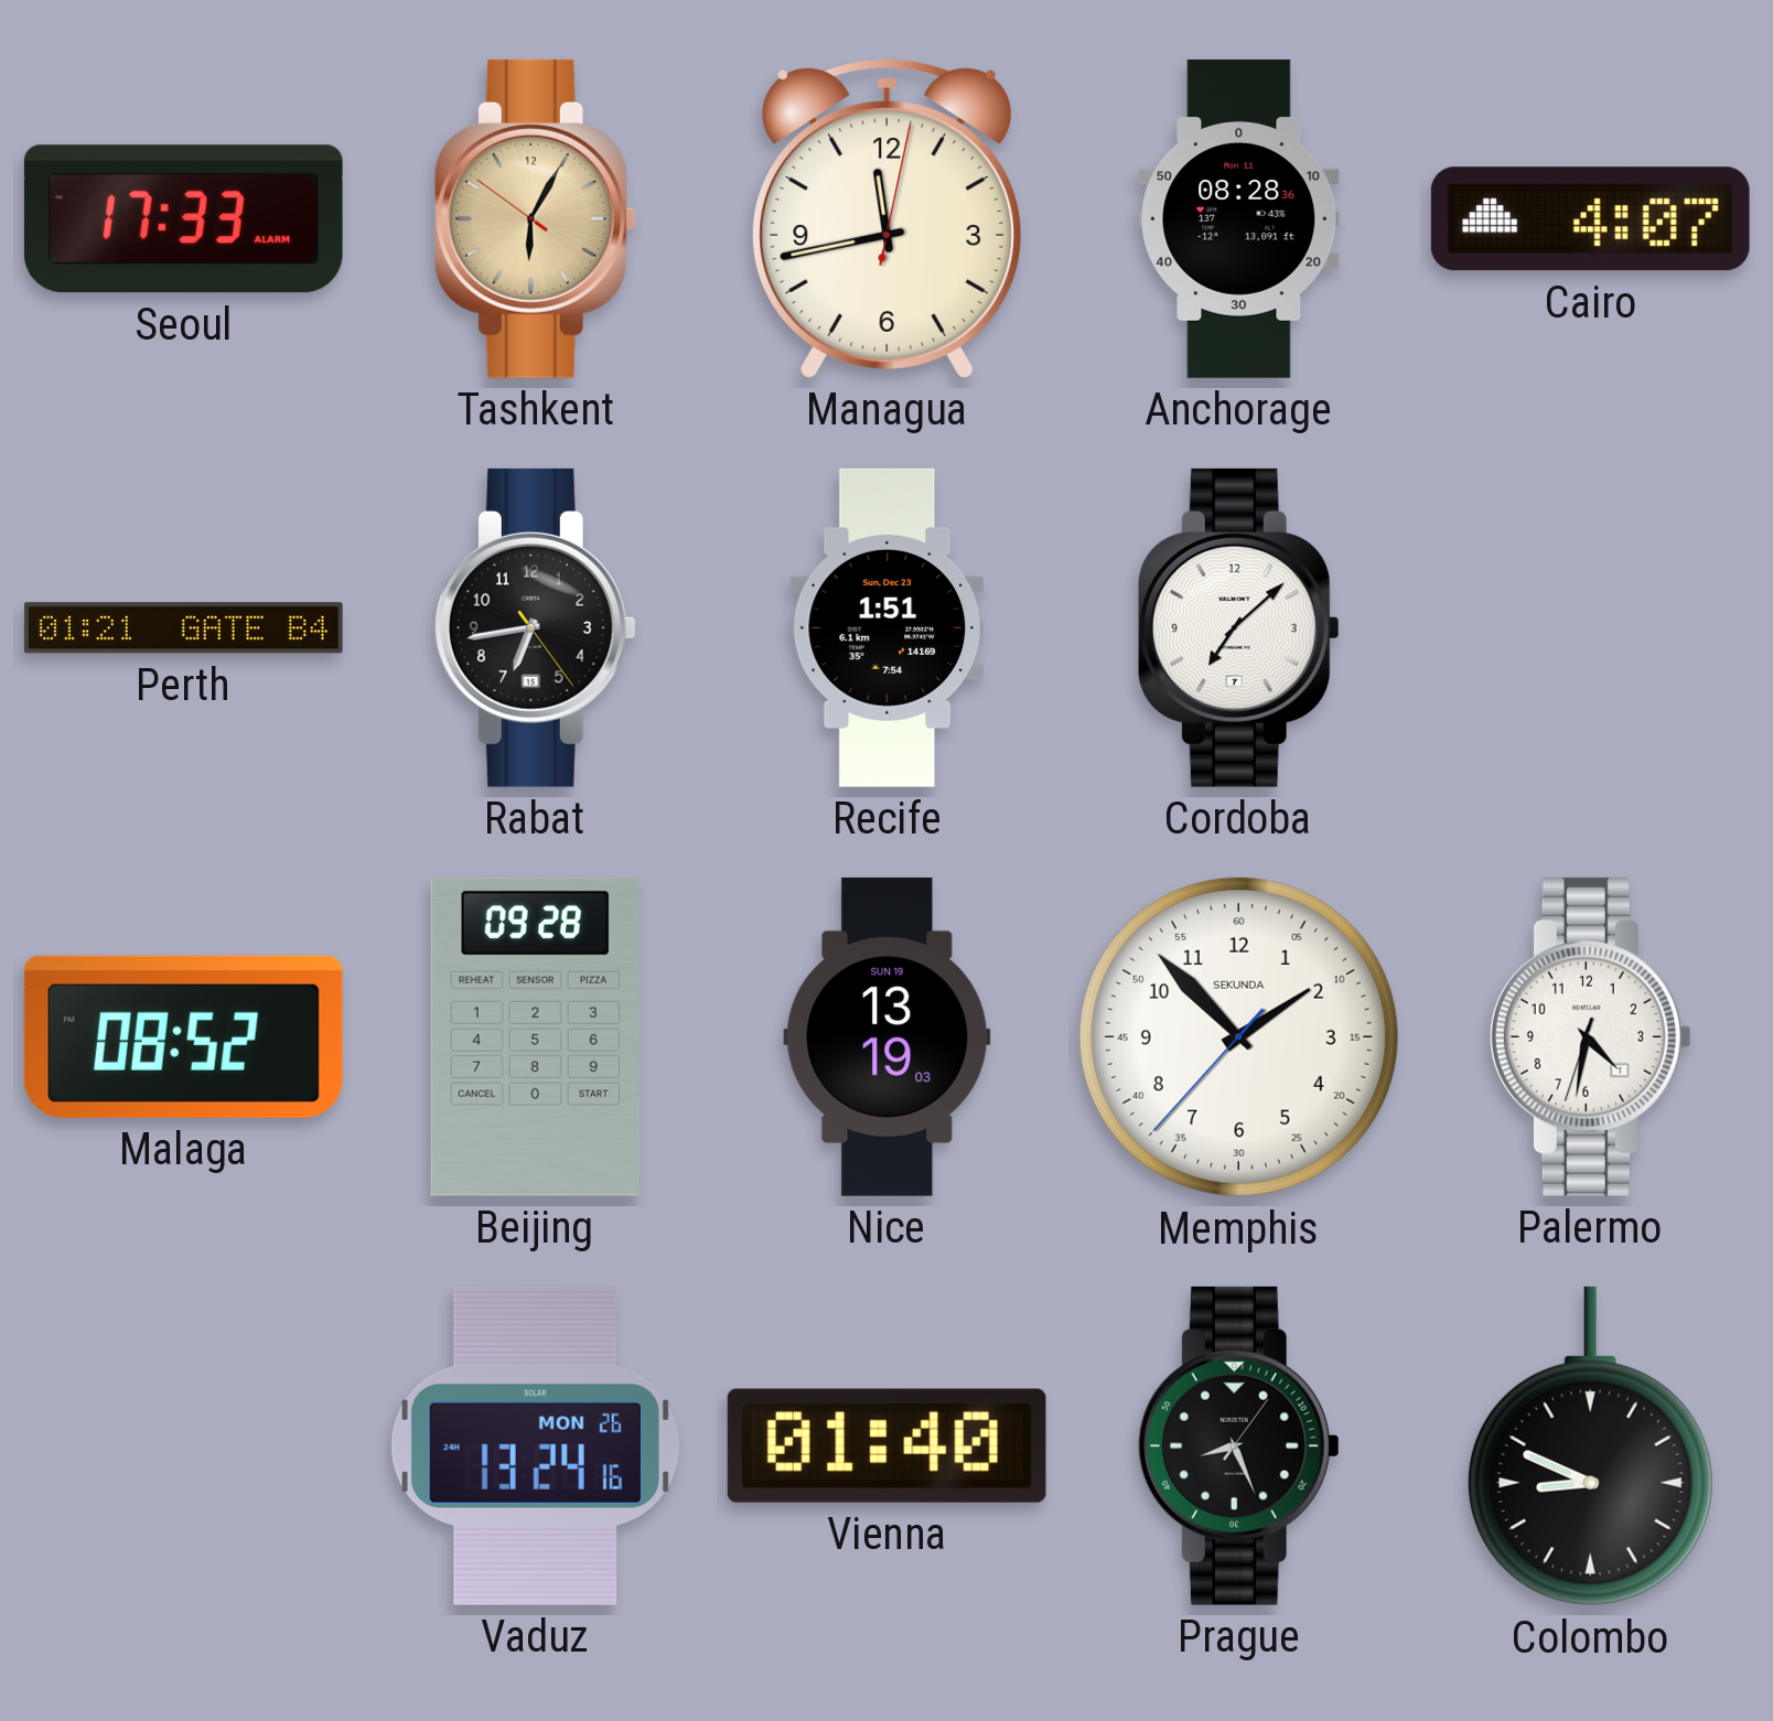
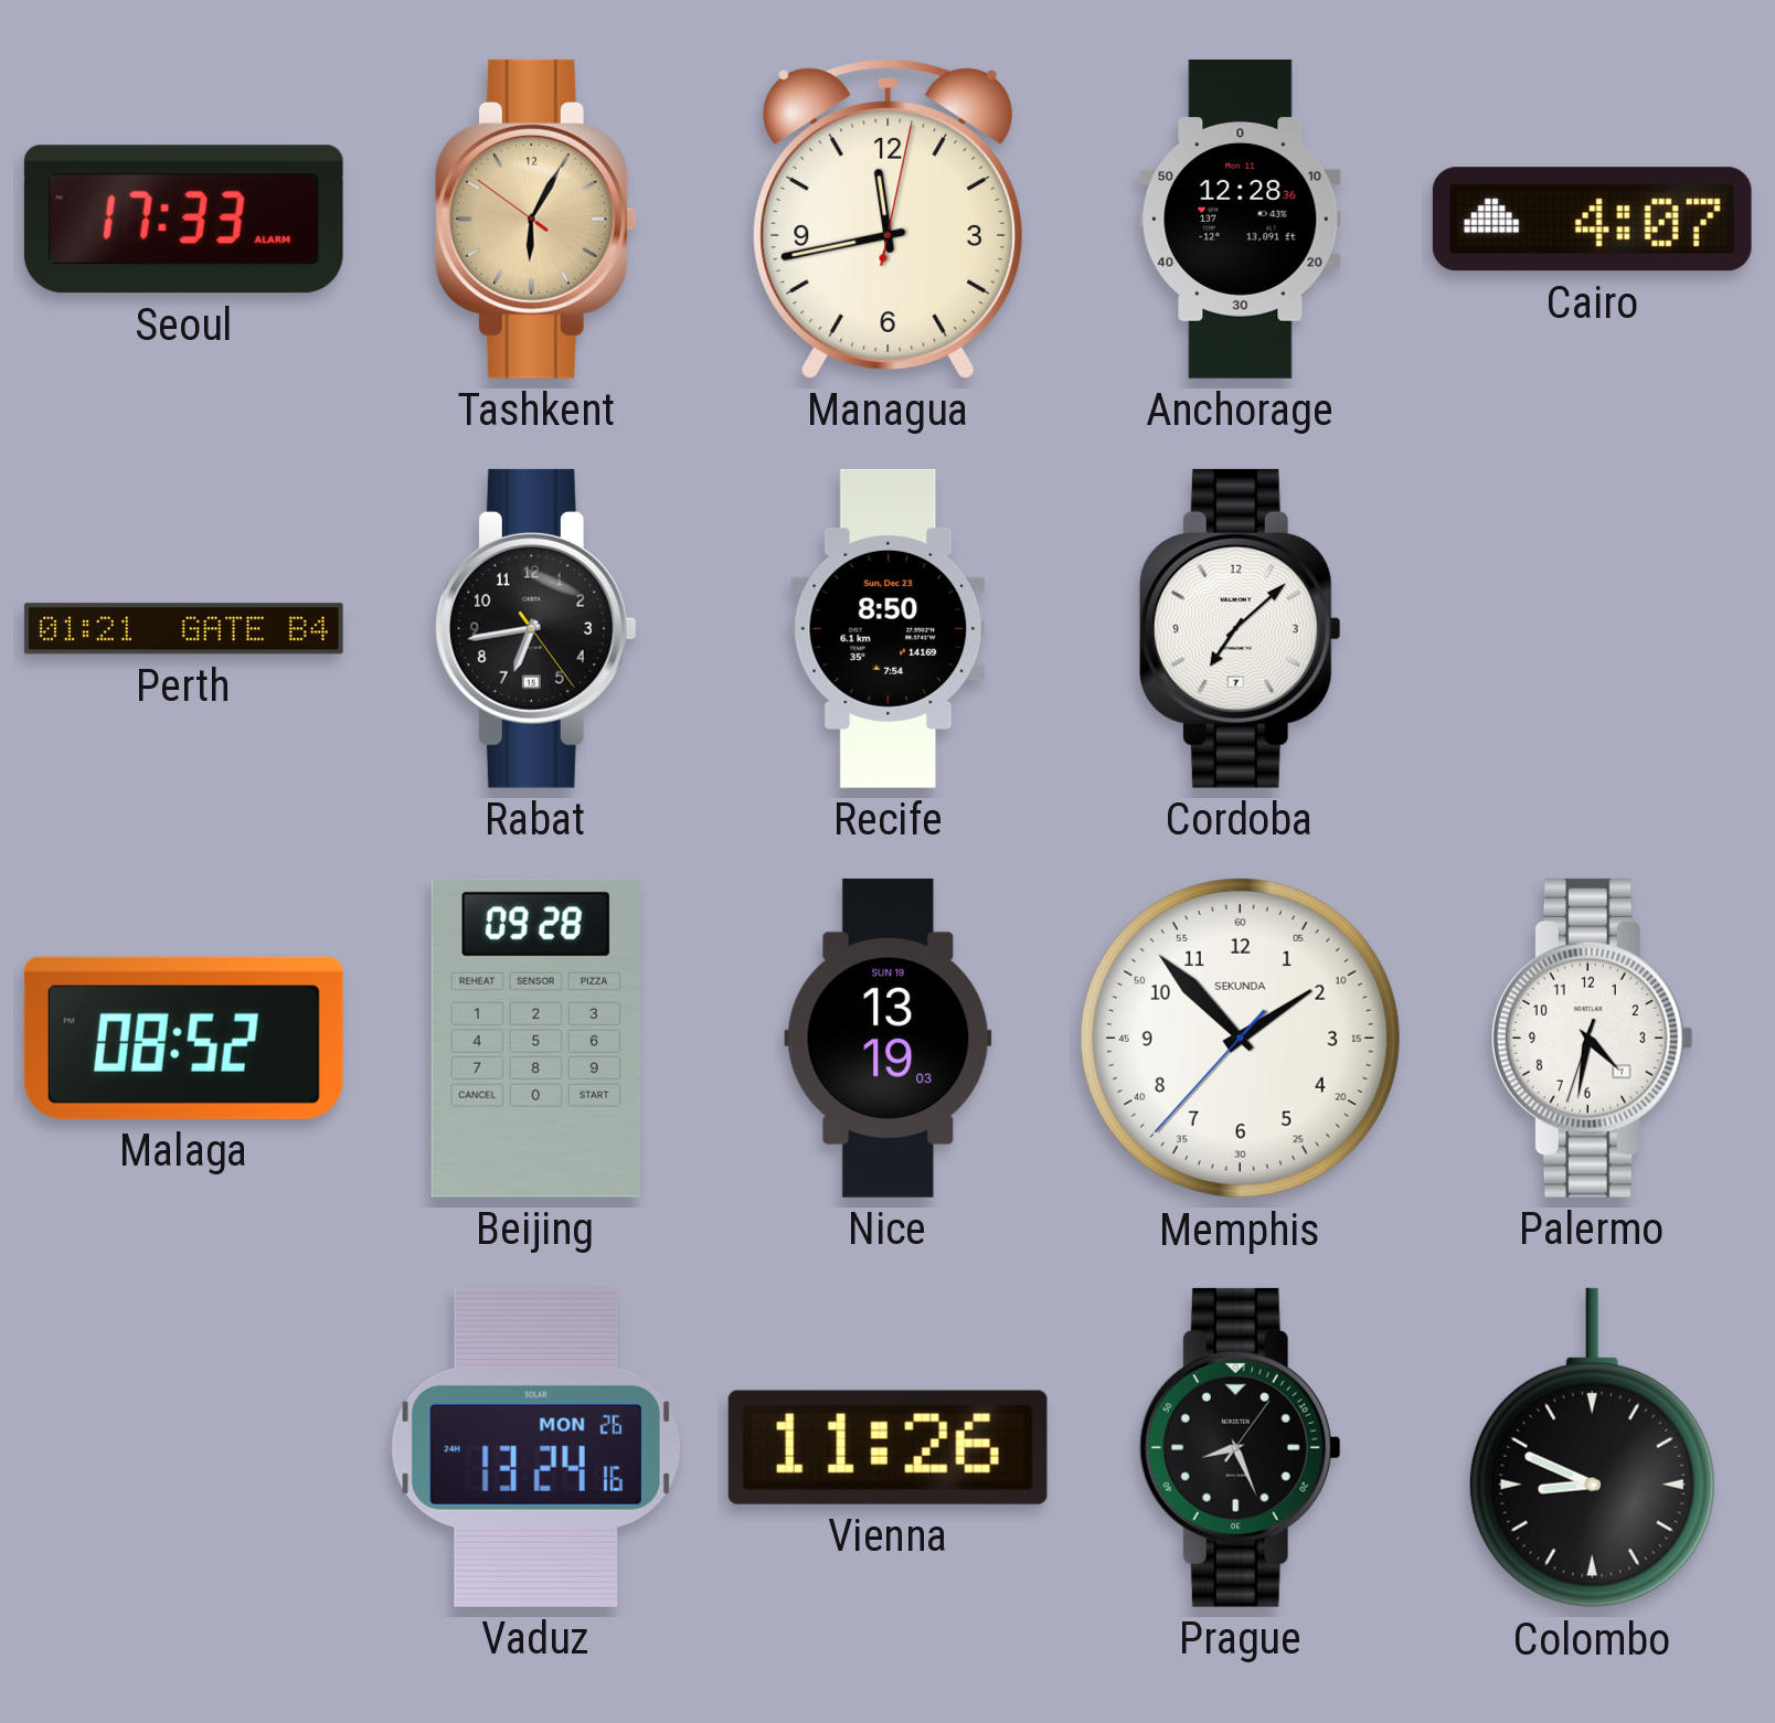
Anchorage: 08:28 -> 12:28
Recife: 1:51 -> 8:50
Vienna: 01:40 -> 11:26
